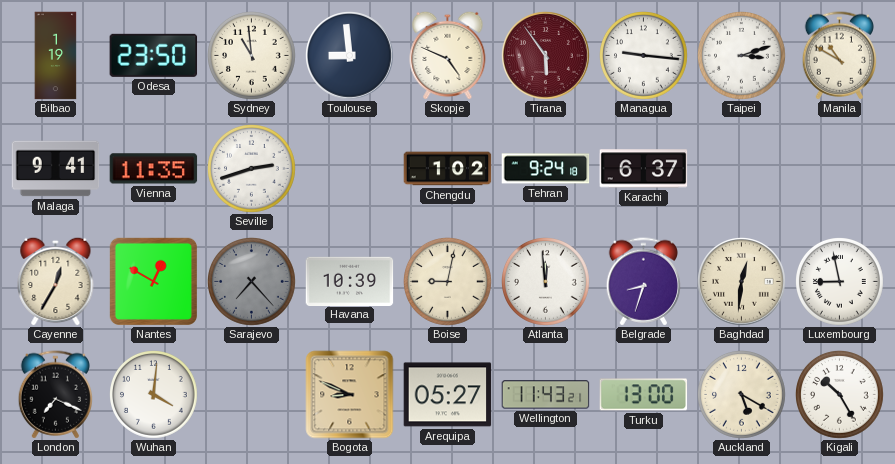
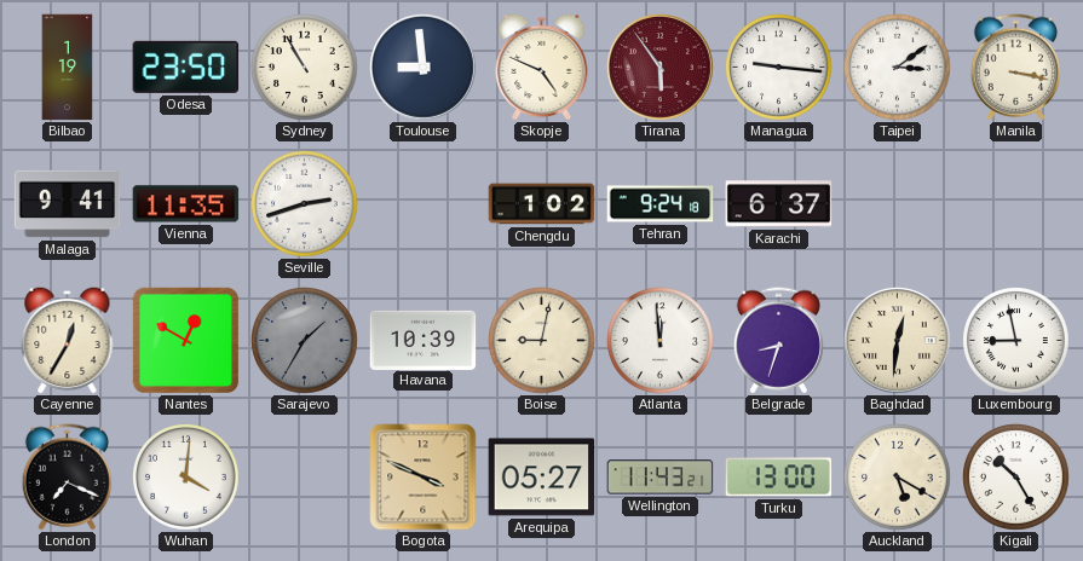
Sydney: 10:59 -> 10:55
Taipei: 3:12 -> 3:09
Manila: 10:50 -> 3:17
Sarajevo: 7:23 -> 1:35
Bogota: 8:49 -> 3:49
